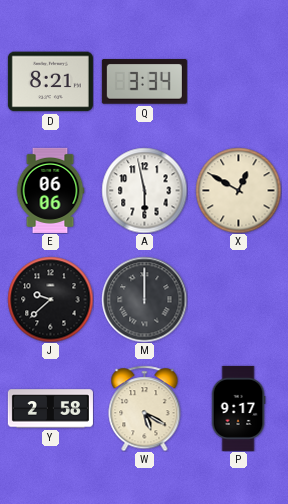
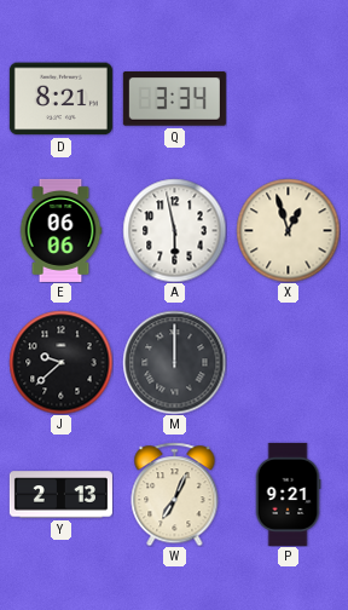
X: 12:50 -> 12:57
Y: 2:58 -> 2:13
W: 5:20 -> 7:04
P: 9:17 -> 9:21
